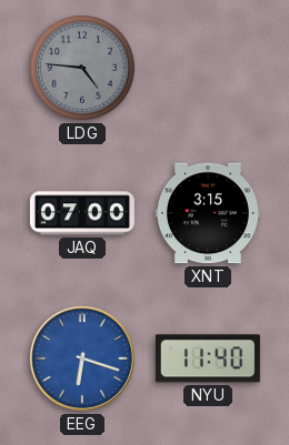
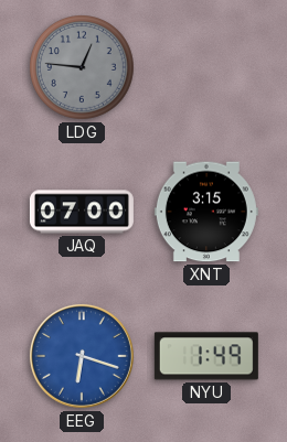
LDG: 4:46 -> 12:46
NYU: 11:40 -> 1:49
